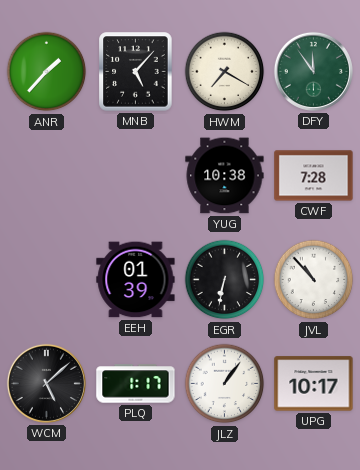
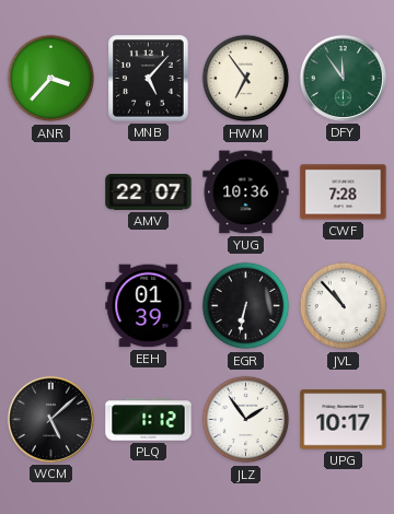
ANR: 1:37 -> 3:37
HWM: 7:20 -> 6:54
AMV: none -> 22:07
YUG: 10:38 -> 10:36
PLQ: 1:17 -> 1:12
JLZ: 1:06 -> 1:54
